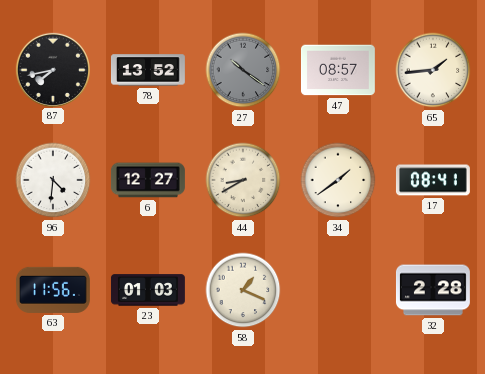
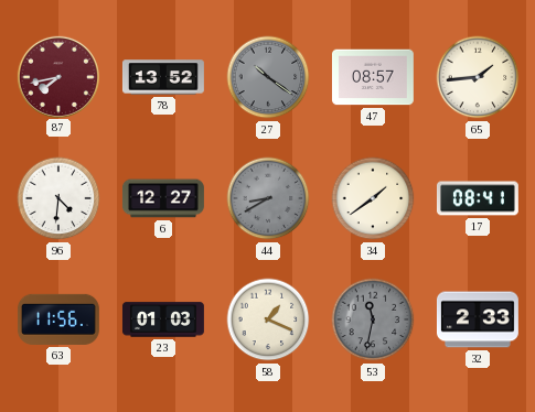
87 dial: black -> burgundy
44 dial: cream -> grey
53: none -> 11:32
32: 2:28 -> 2:33
